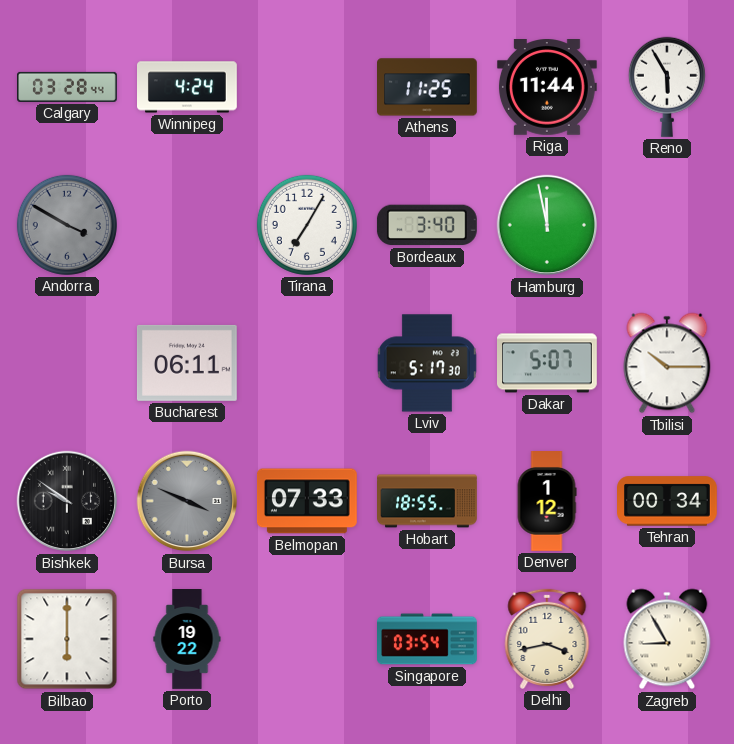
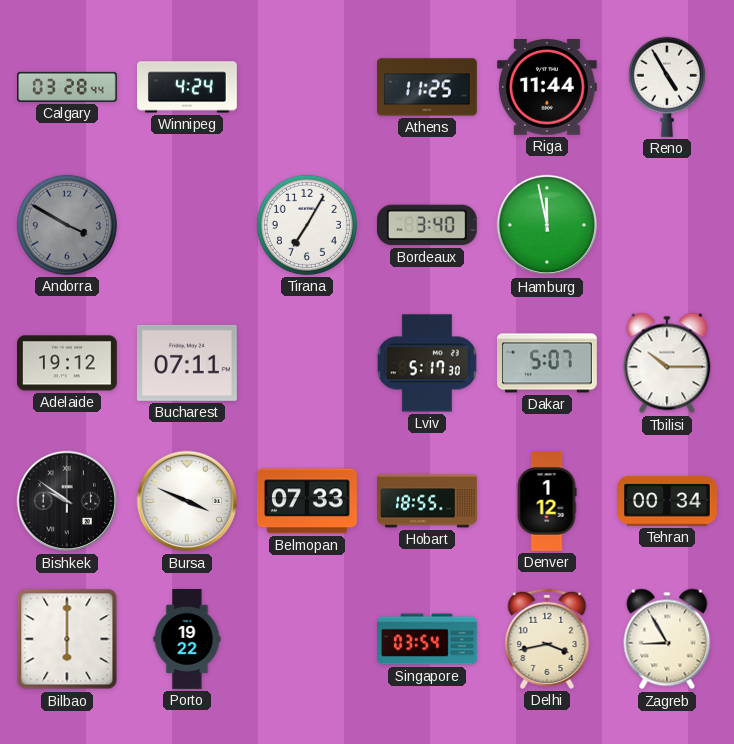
Reno: 5:55 -> 4:55
Adelaide: none -> 19:12
Bucharest: 06:11 -> 07:11
Bursa dial: grey -> white
